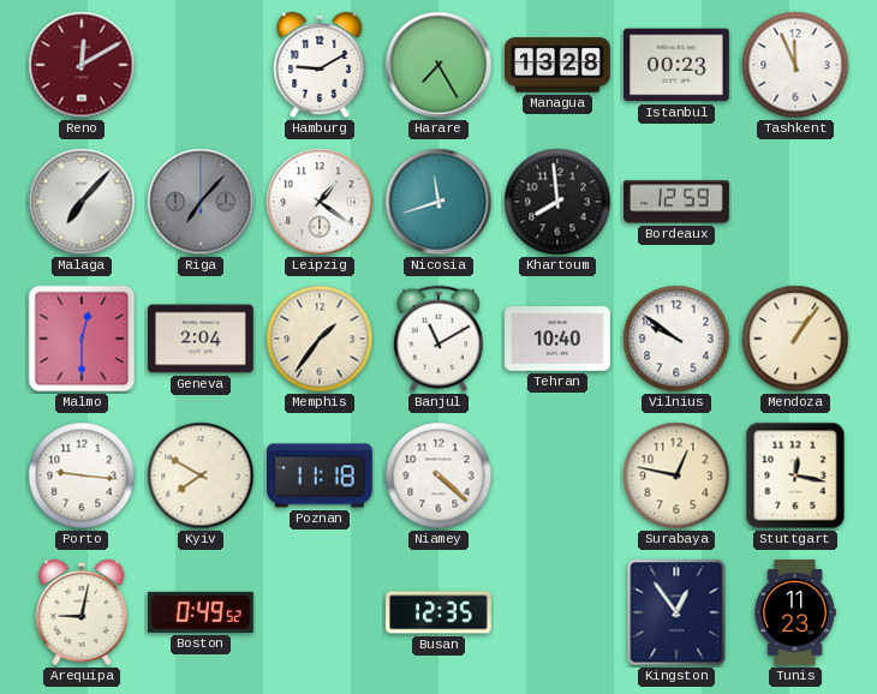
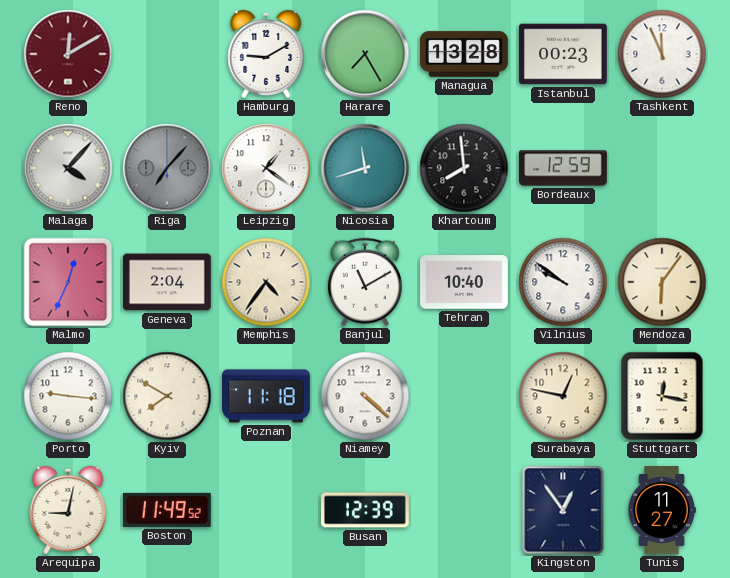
Malaga: 7:07 -> 4:07
Malmo: 12:30 -> 12:34
Memphis: 1:36 -> 4:36
Mendoza: 1:06 -> 6:06
Boston: 0:49 -> 11:49
Busan: 12:35 -> 12:39
Tunis: 11:23 -> 11:27
